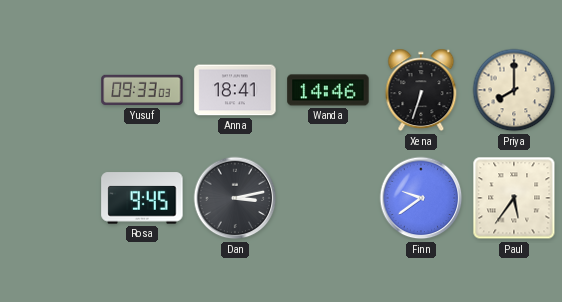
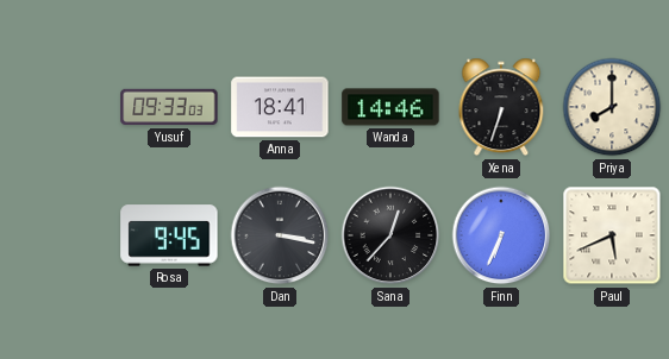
Dan: 3:13 -> 3:17
Sana: none -> 12:37
Finn: 9:39 -> 6:34
Paul: 5:36 -> 5:41
